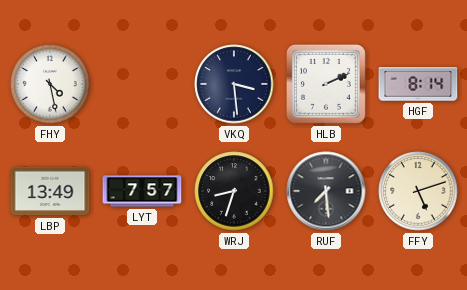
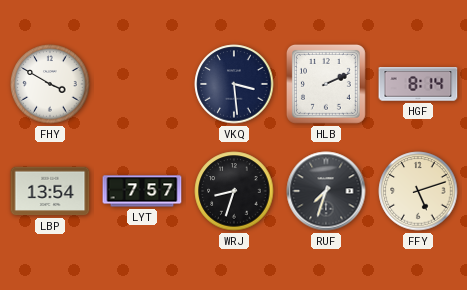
FHY: 4:28 -> 3:50
LBP: 13:49 -> 13:54
RUF: 7:29 -> 7:33
